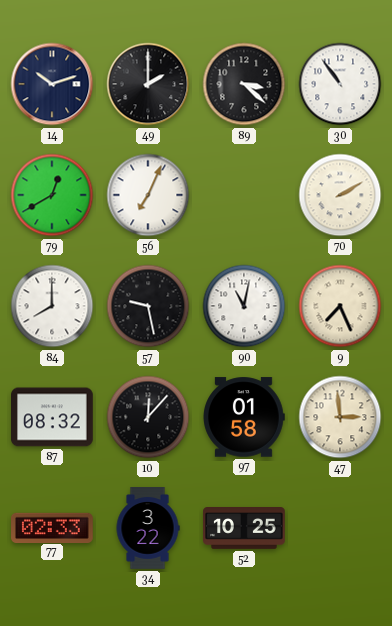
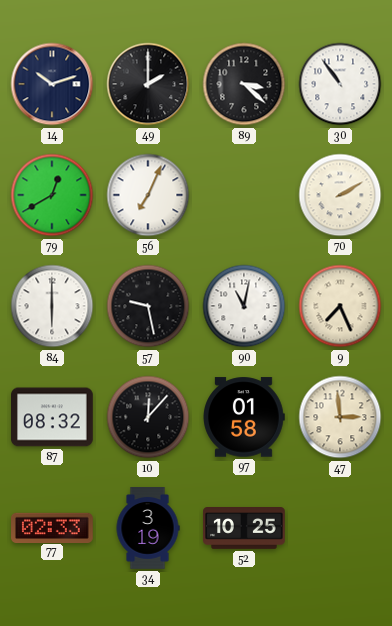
84: 8:00 -> 6:00
34: 3:22 -> 3:19
